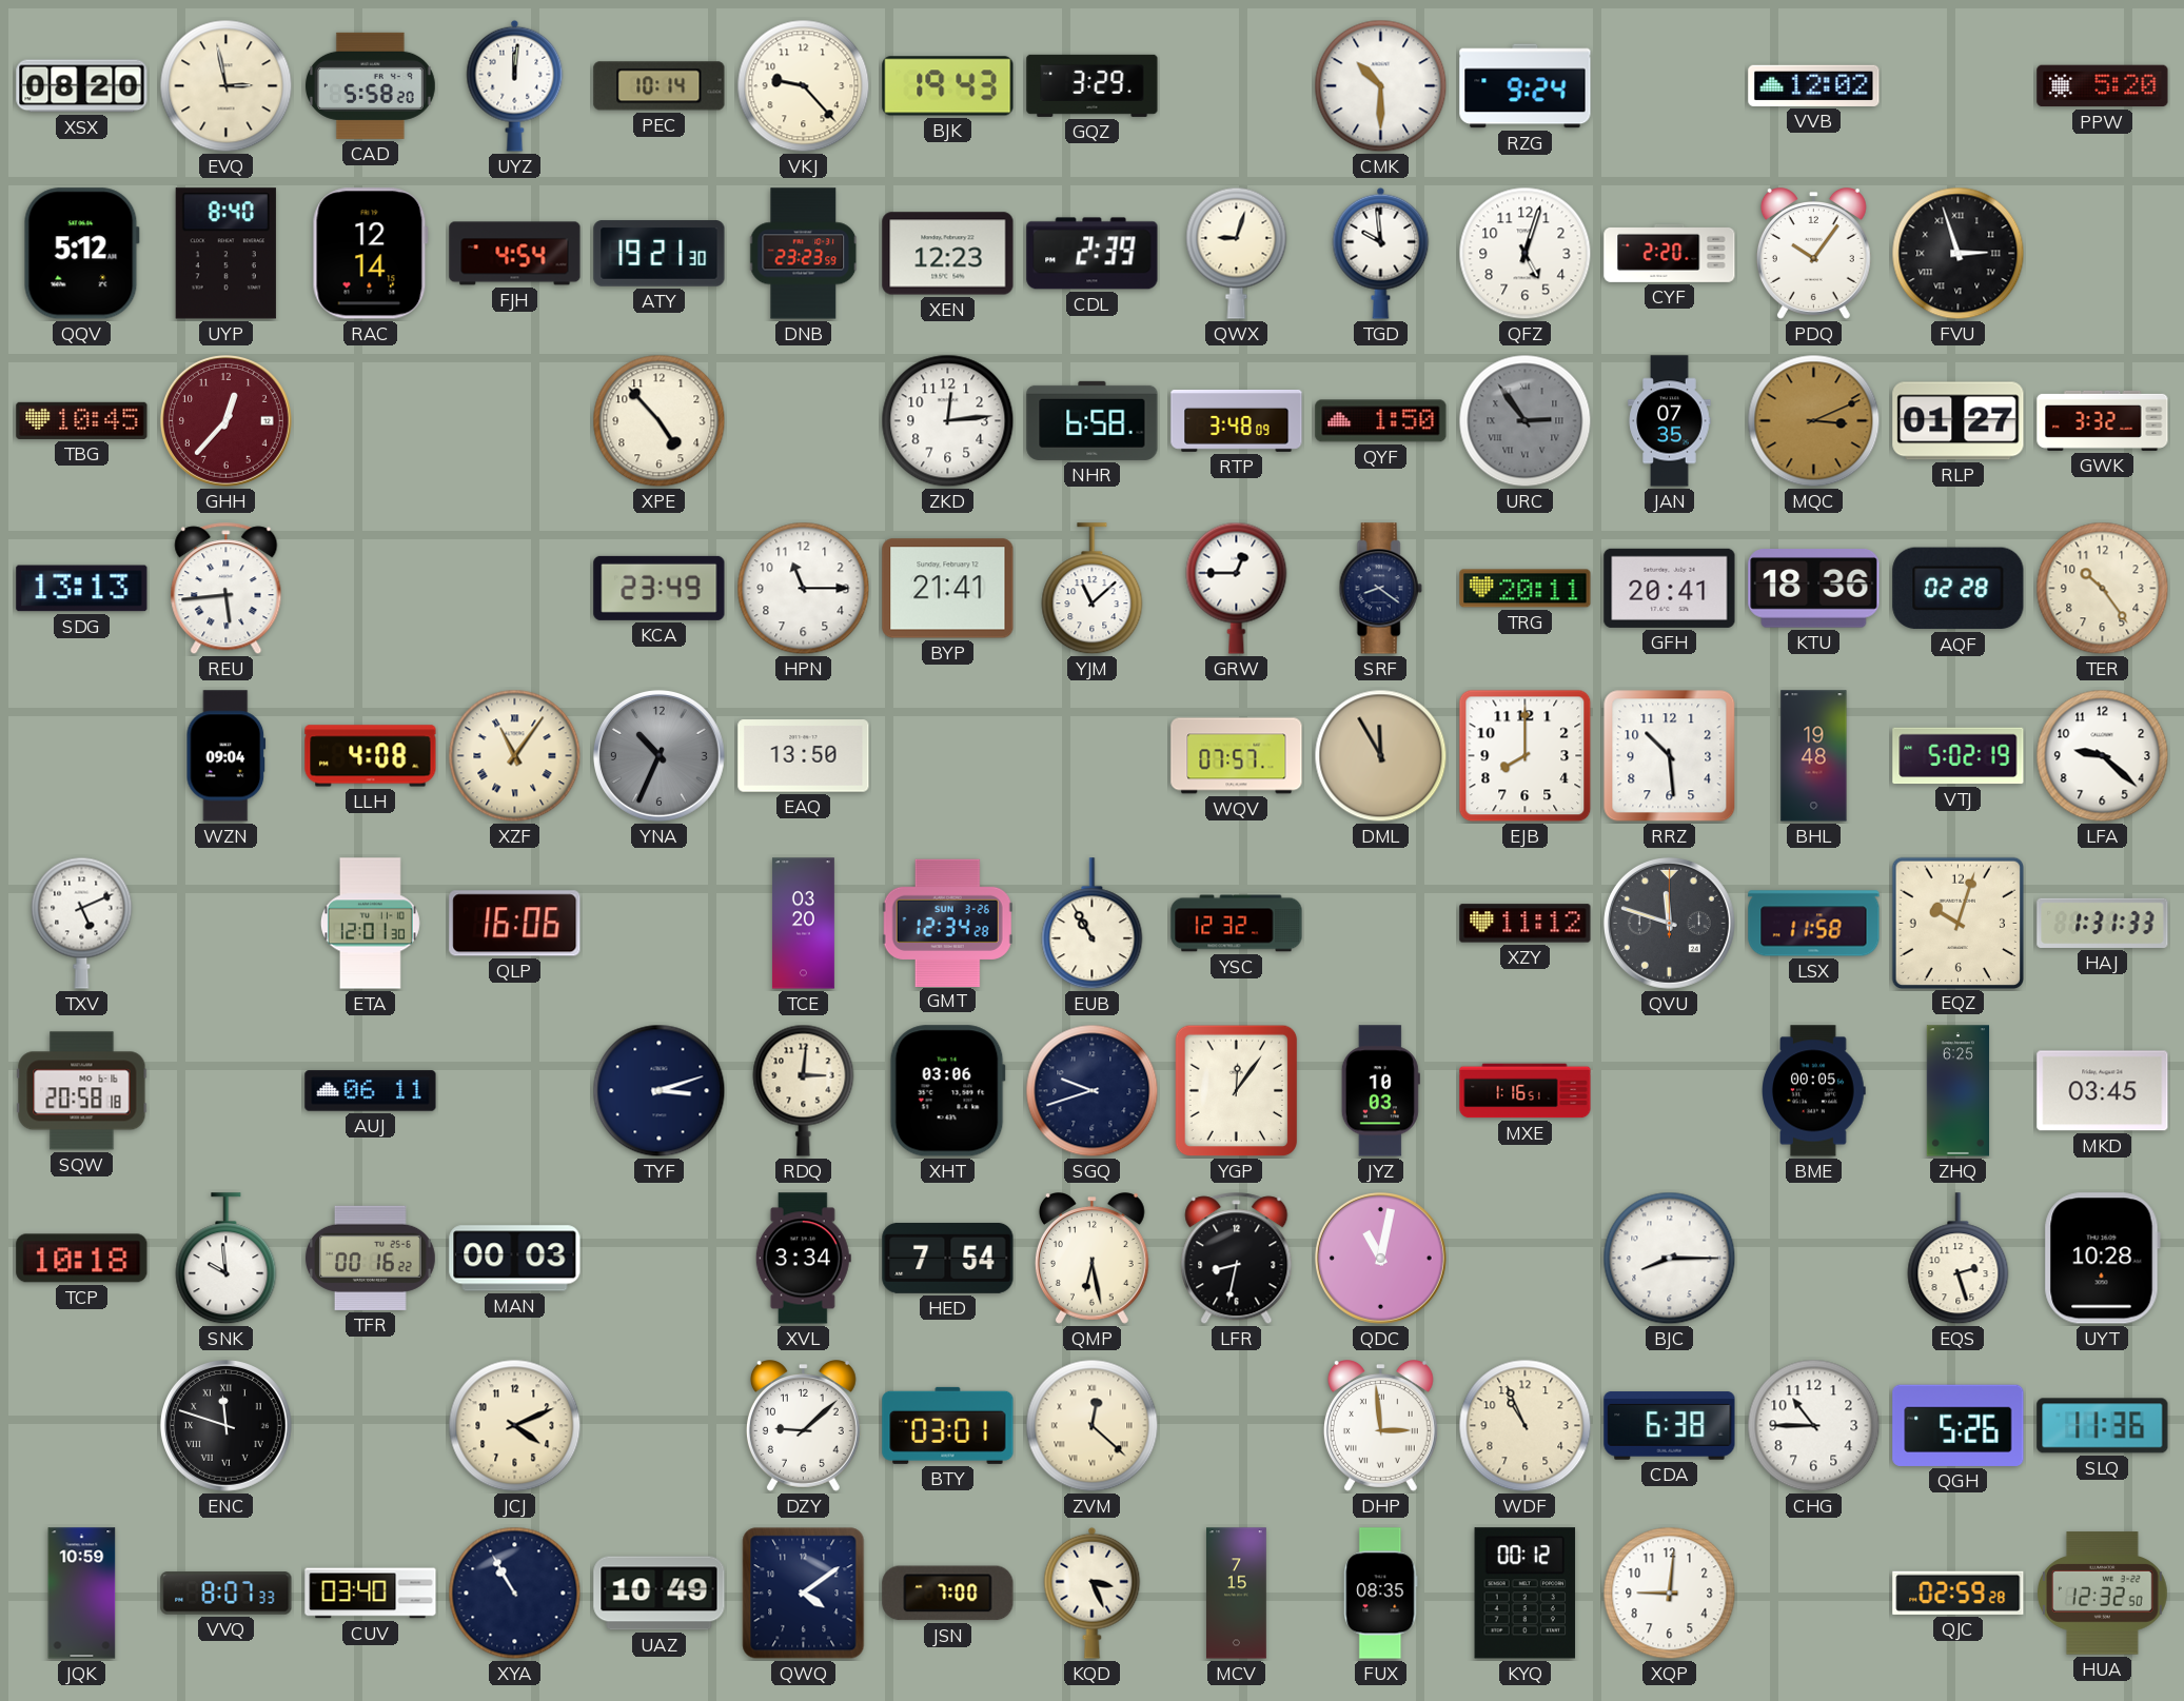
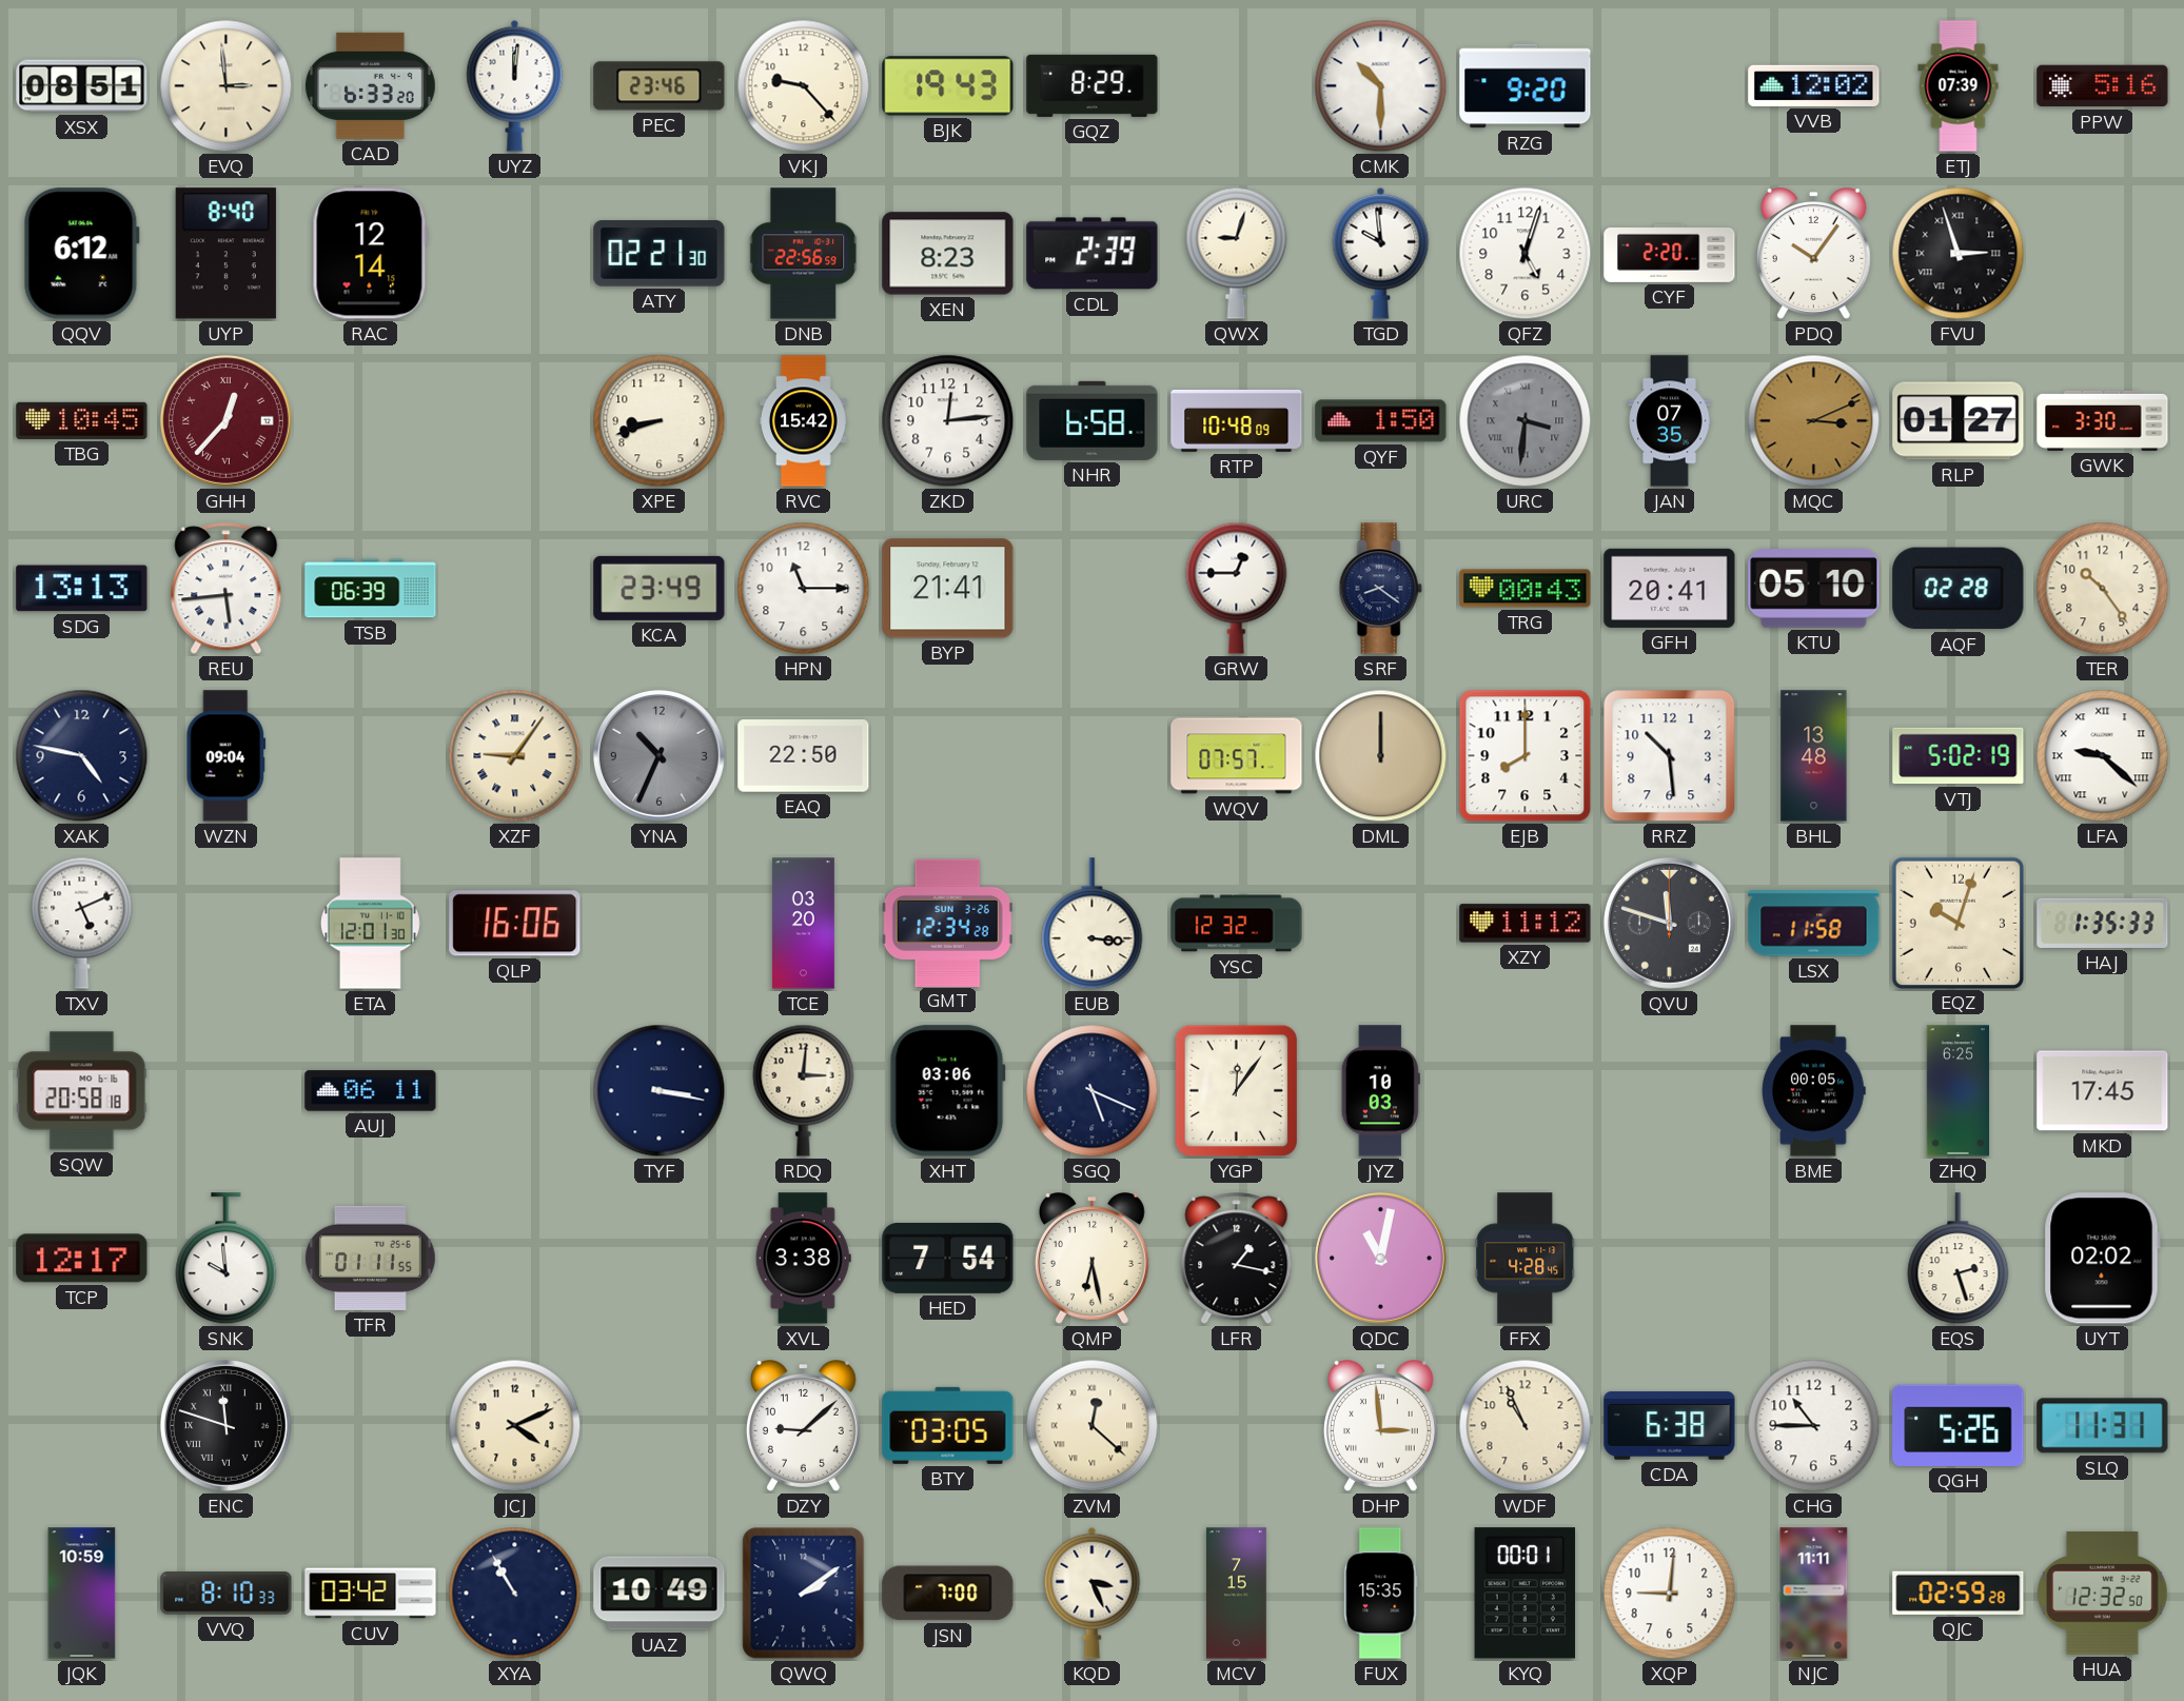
XSX: 08:20 -> 08:51
EVQ: 2:58 -> 2:59
CAD: 5:58 -> 6:33
PEC: 10:14 -> 23:46
GQZ: 3:29 -> 8:29
RZG: 9:24 -> 9:20
ETJ: none -> 07:39
PPW: 5:20 -> 5:16
QQV: 5:12 -> 6:12
FJH: 4:54 -> none
ATY: 19:21 -> 02:21
DNB: 23:23 -> 22:56
XEN: 12:23 -> 8:23
GHH numerals: Arabic -> Roman
XPE: 4:53 -> 8:42
RVC: none -> 15:42
RTP: 3:48 -> 10:48
URC: 2:54 -> 3:31
GWK: 3:32 -> 3:30
TSB: none -> 06:39
YJM: 11:08 -> none
TRG: 20:11 -> 00:43
KTU: 18:36 -> 05:10
XAK: none -> 4:47
LLH: 4:08 -> none
XZF: 11:06 -> 9:06
EAQ: 13:50 -> 22:50
DML: 11:55 -> 12:00
BHL: 19:48 -> 13:48
LFA numerals: Arabic -> Roman
EUB: 10:55 -> 3:16
HAJ: 1:31 -> 1:35
TYF: 3:12 -> 3:17
SGQ: 9:42 -> 5:19
MXE: 1:16 -> none
MKD: 03:45 -> 17:45
TCP: 10:18 -> 12:17
TFR: 00:16 -> 01:11
MAN: 00:03 -> none
XVL: 3:34 -> 3:38
LFR: 8:32 -> 1:17
FFX: none -> 4:28
BJC: 8:15 -> none
UYT: 10:28 -> 02:02
BTY: 03:01 -> 03:05
SLQ: 11:36 -> 11:31
VVQ: 8:07 -> 8:10
CUV: 03:40 -> 03:42
QWQ: 4:09 -> 2:09
FUX: 08:35 -> 15:35
KYQ: 00:12 -> 00:01
NJC: none -> 11:11
